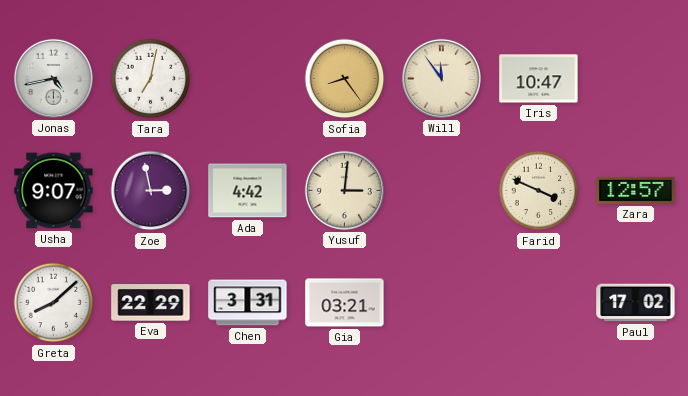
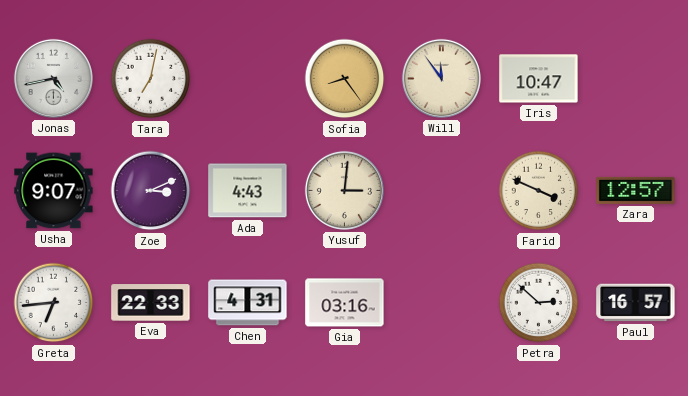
Zoe: 2:58 -> 3:11
Ada: 4:42 -> 4:43
Greta: 8:08 -> 6:44
Eva: 22:29 -> 22:33
Chen: 3:31 -> 4:31
Gia: 03:21 -> 03:16
Petra: none -> 2:52
Paul: 17:02 -> 16:57
